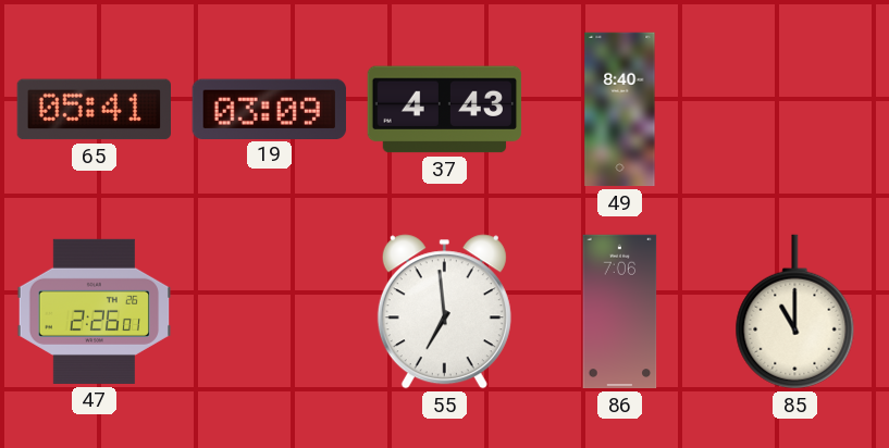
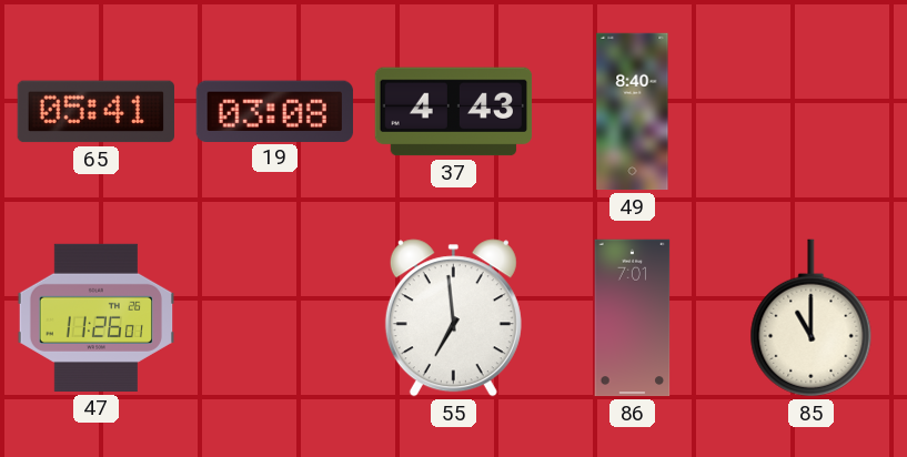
19: 03:09 -> 03:08
47: 2:26 -> 11:26
86: 7:06 -> 7:01
